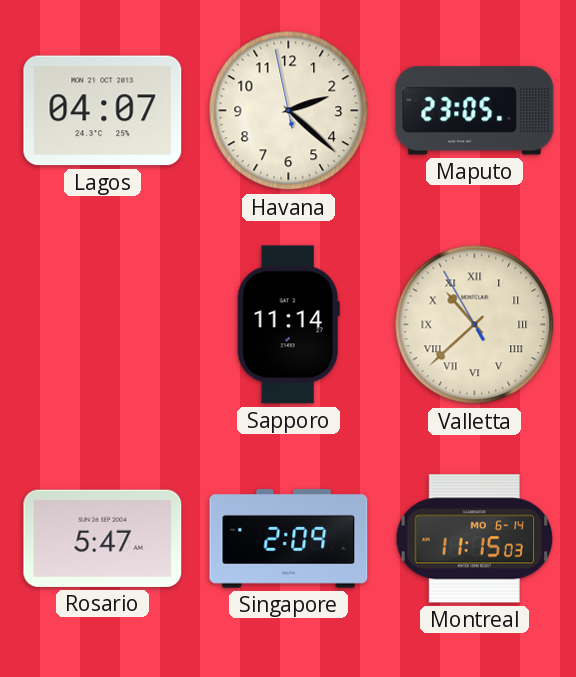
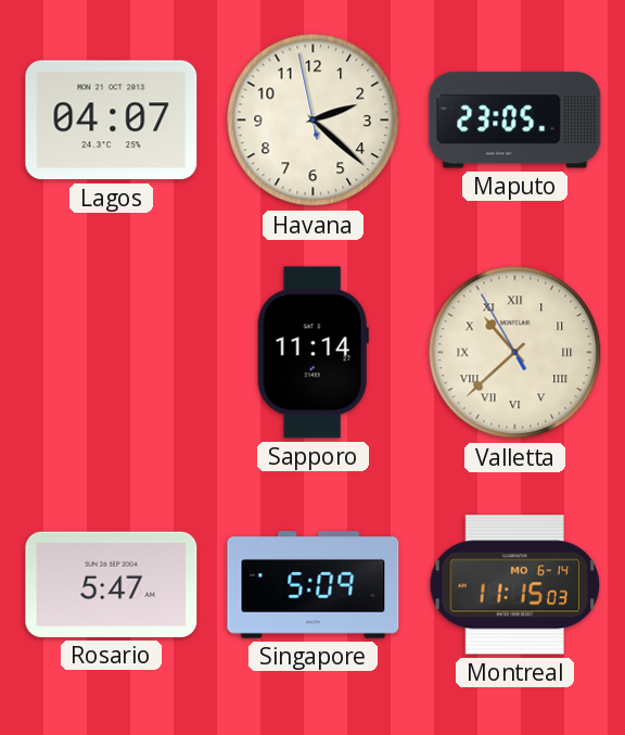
Singapore: 2:09 -> 5:09
